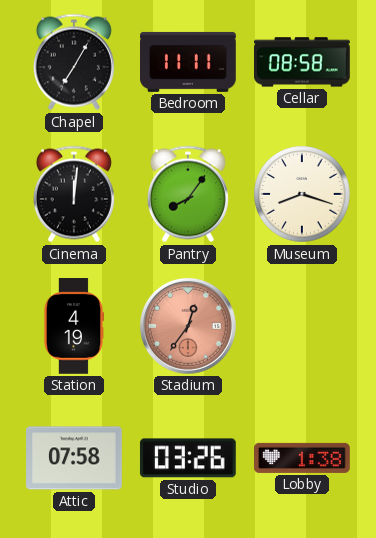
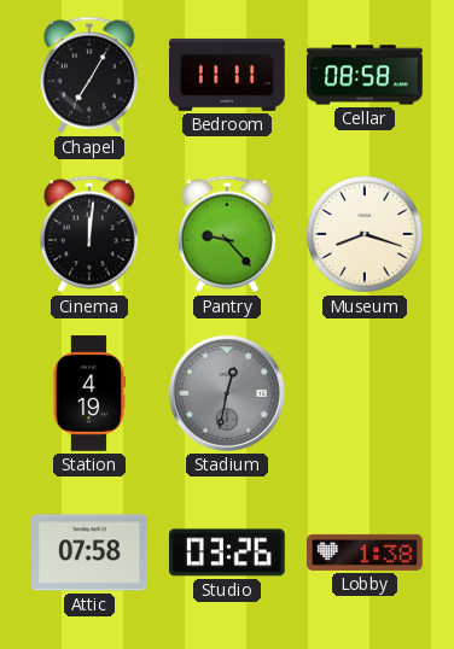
Pantry: 8:06 -> 9:23
Stadium: 12:36 -> 12:32
Stadium dial: salmon -> grey
